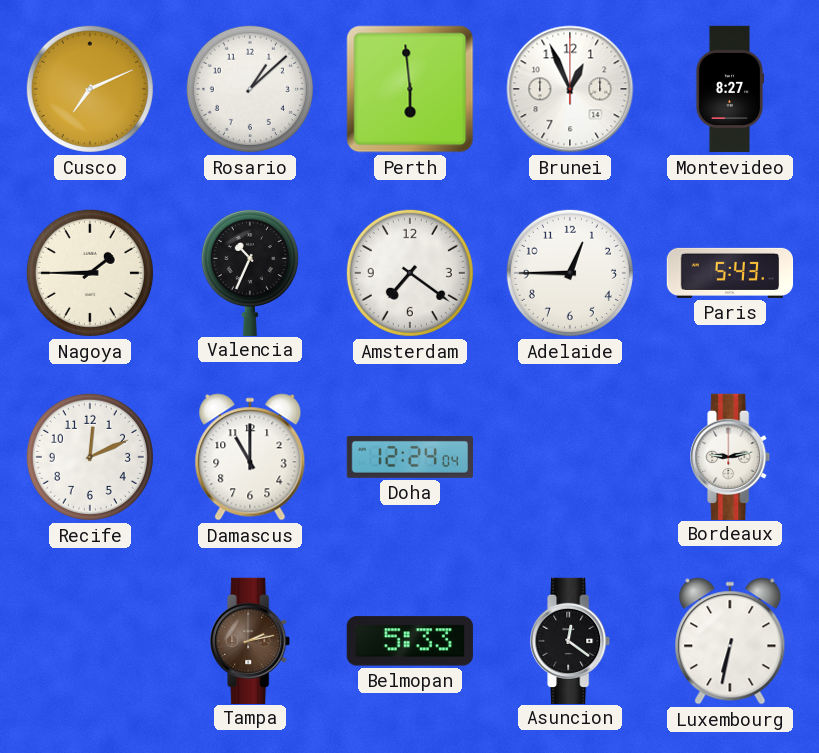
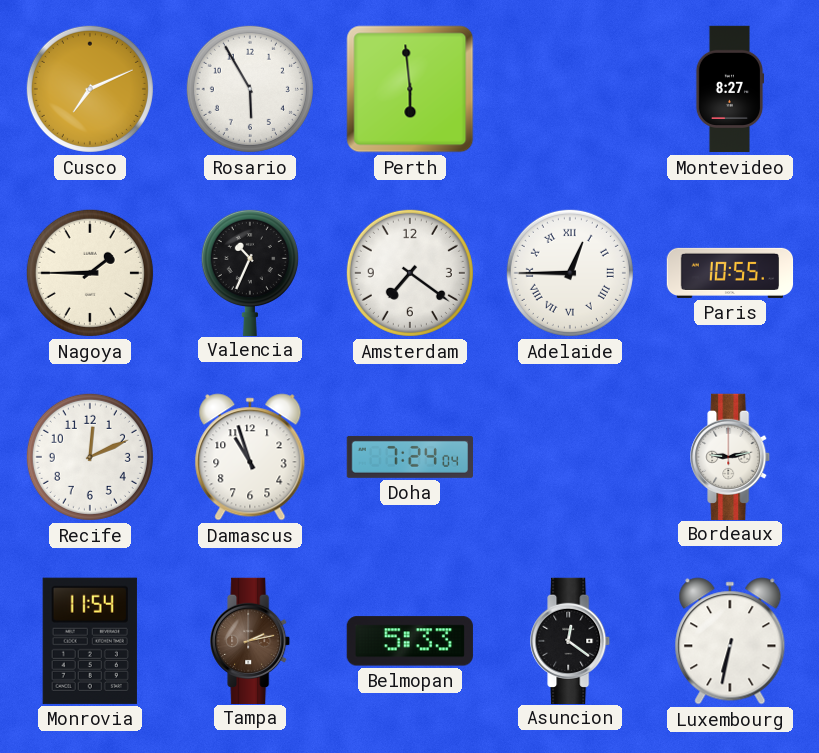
Rosario: 1:08 -> 5:55
Brunei: 12:56 -> none
Adelaide numerals: Arabic -> Roman
Paris: 5:43 -> 10:55
Damascus: 11:00 -> 10:57
Doha: 12:24 -> 7:24
Monrovia: none -> 11:54
